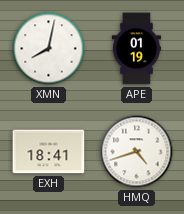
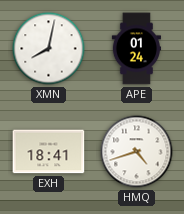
APE: 01:19 -> 01:24
